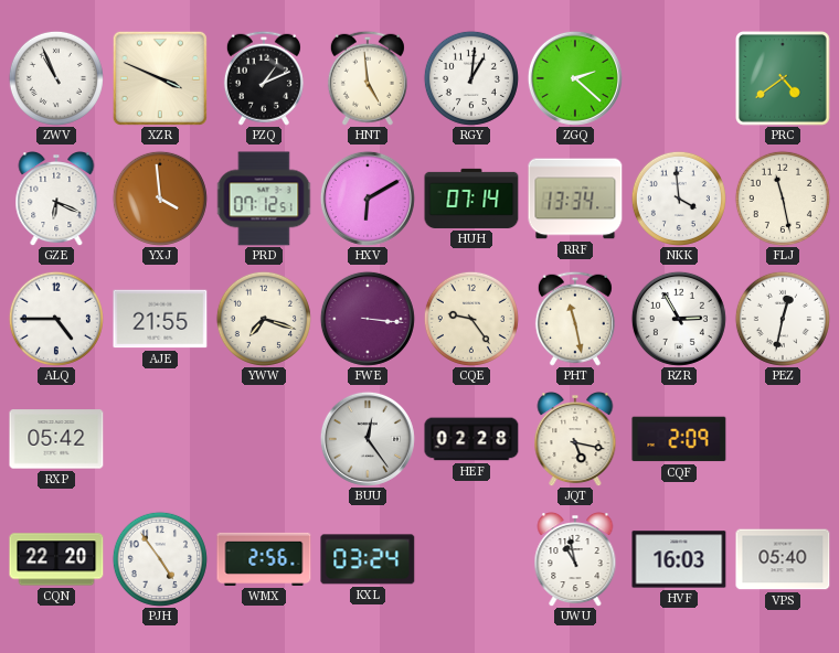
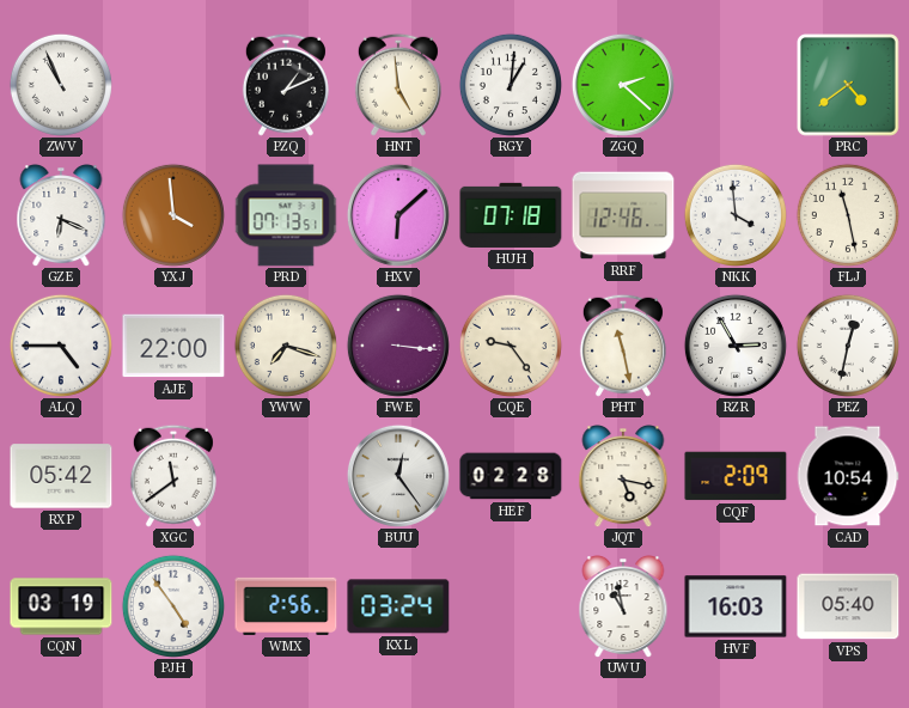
XZR: 3:49 -> none
PRD: 07:12 -> 07:13
HXV: 6:10 -> 6:08
HUH: 07:14 -> 07:18
RRF: 13:34 -> 12:46
AJE: 21:55 -> 22:00
XGC: none -> 11:39
CAD: none -> 10:54
CQN: 22:20 -> 03:19
